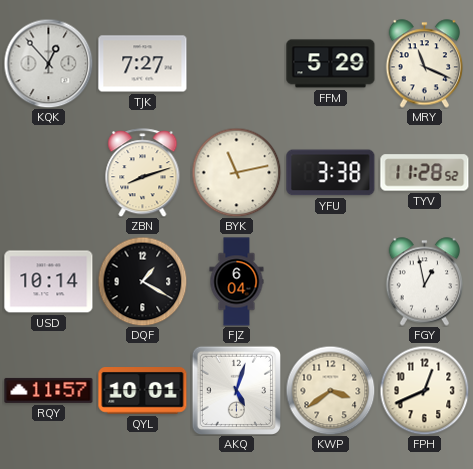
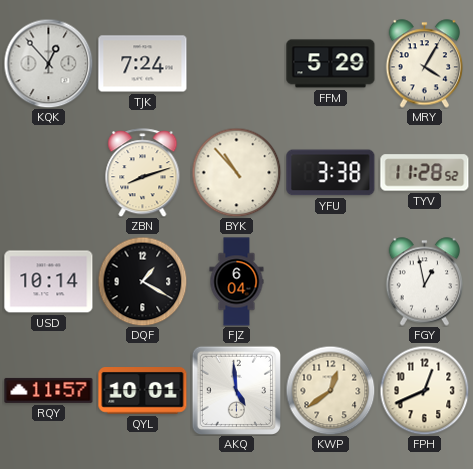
TJK: 7:27 -> 7:24
MRY: 11:19 -> 4:05
BYK: 11:13 -> 10:53
AKQ: 5:03 -> 4:59
KWP: 3:39 -> 12:39
